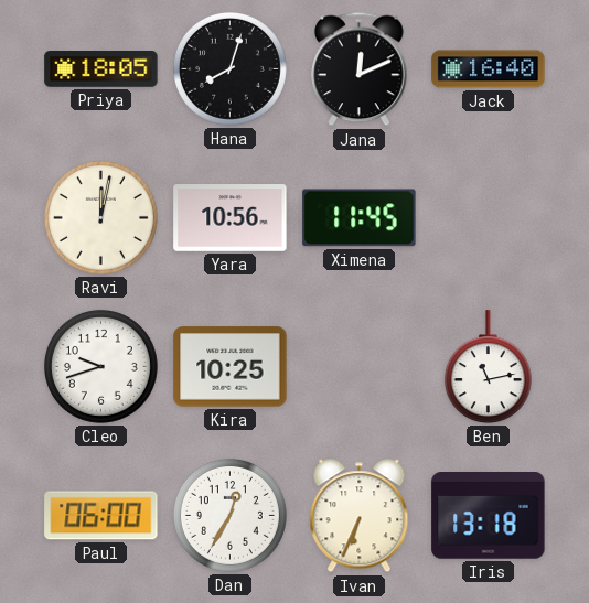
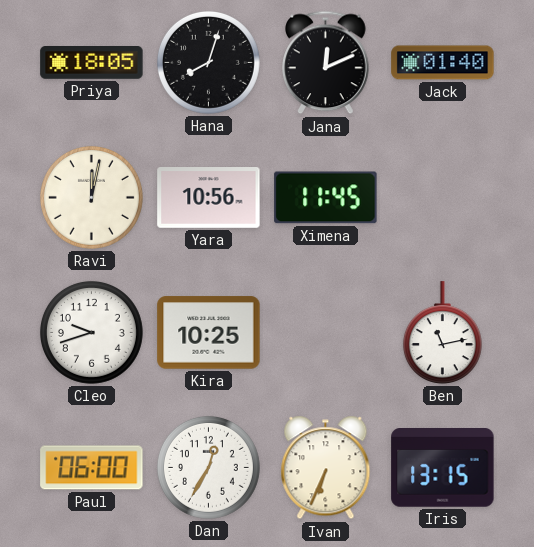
Jack: 16:40 -> 01:40
Iris: 13:18 -> 13:15
